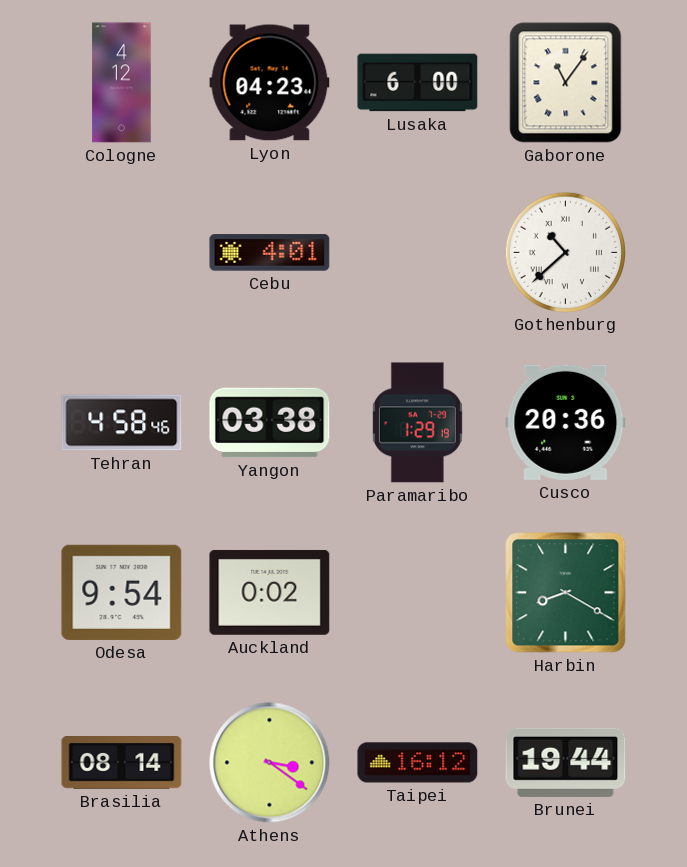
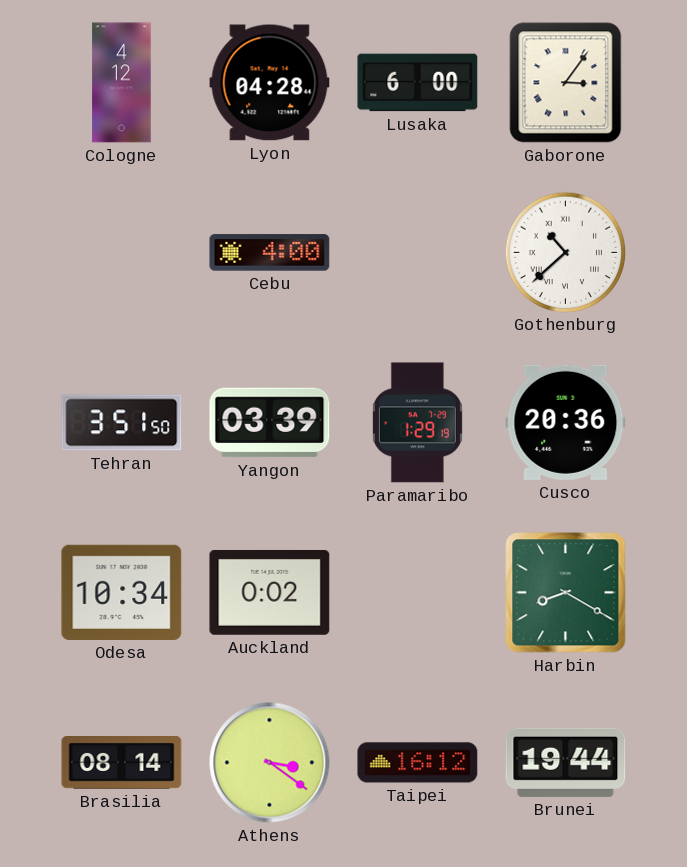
Lyon: 04:23 -> 04:28
Gaborone: 11:06 -> 3:06
Cebu: 4:01 -> 4:00
Tehran: 4:58 -> 3:51
Yangon: 03:38 -> 03:39
Odesa: 9:54 -> 10:34
